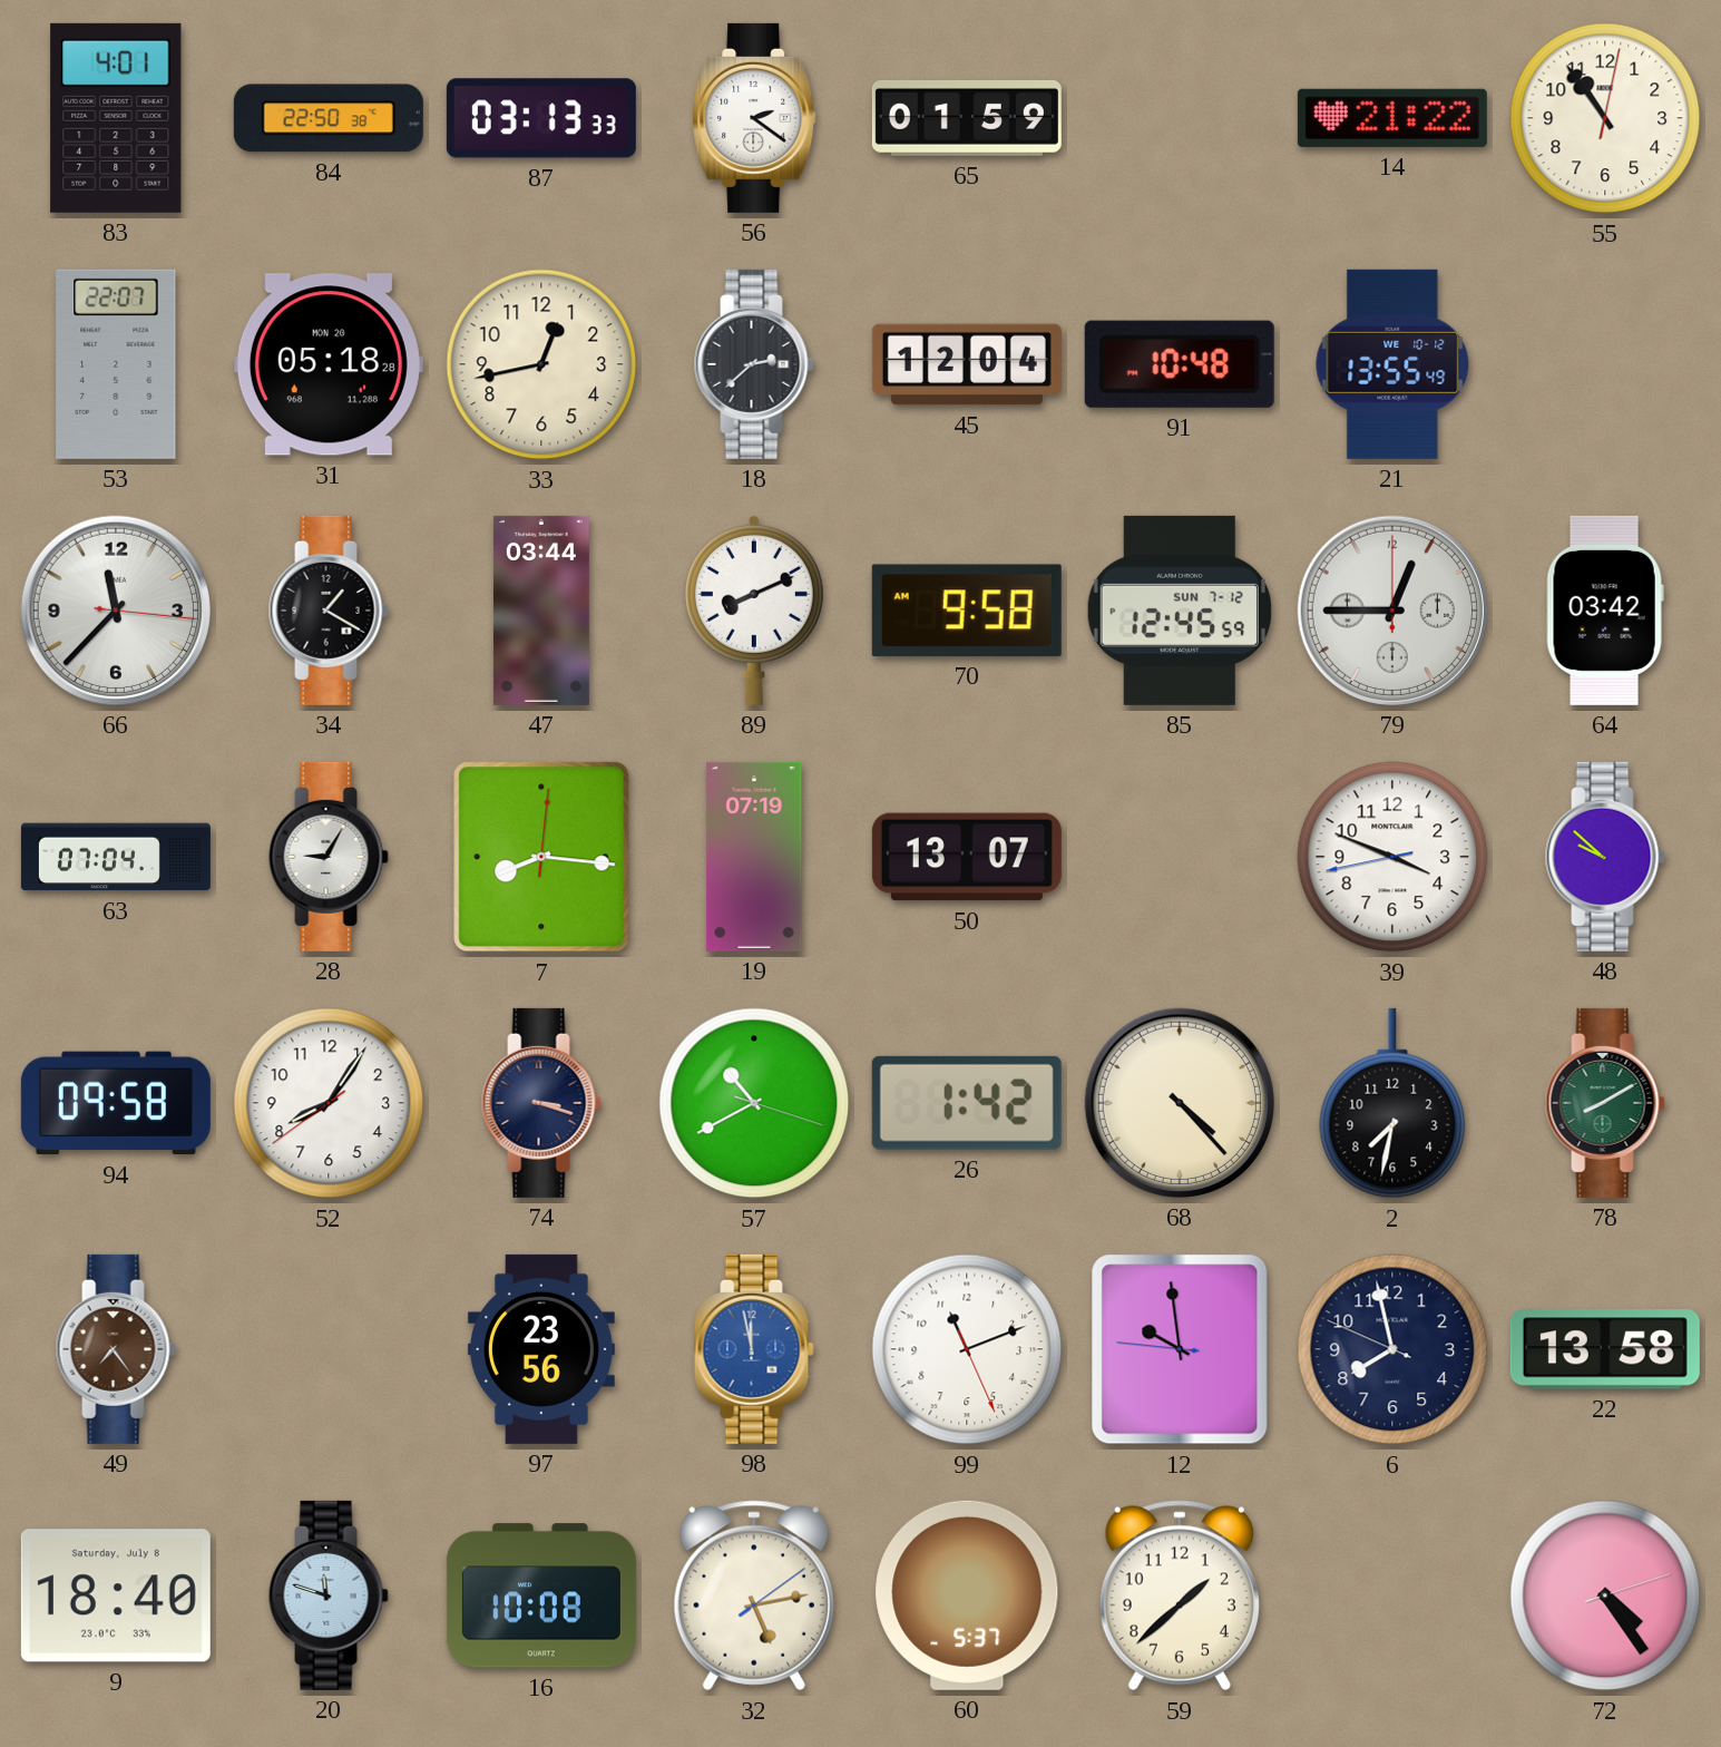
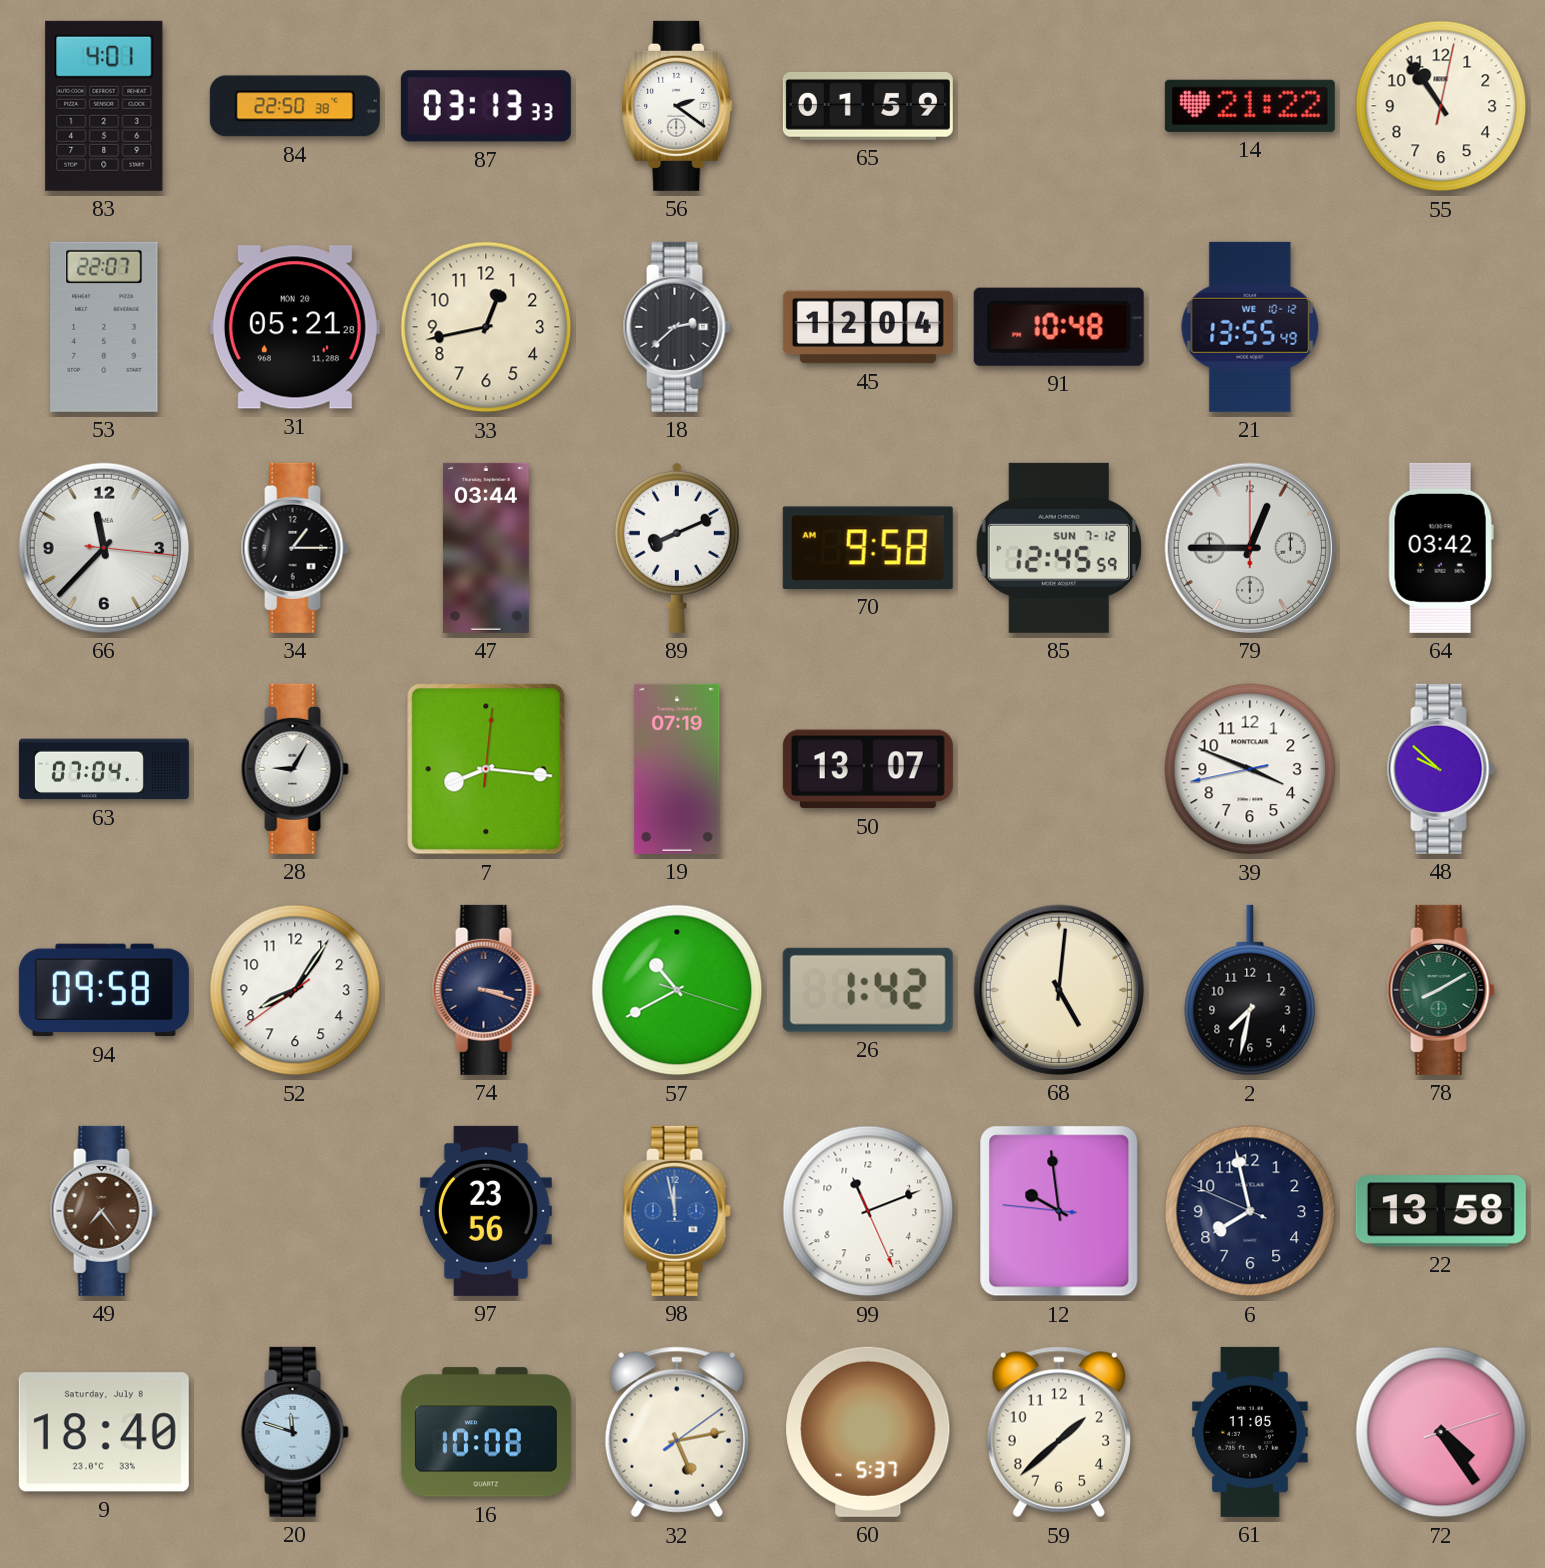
31: 05:18 -> 05:21
34: 1:20 -> 1:15
68: 4:23 -> 5:01
61: none -> 11:05
